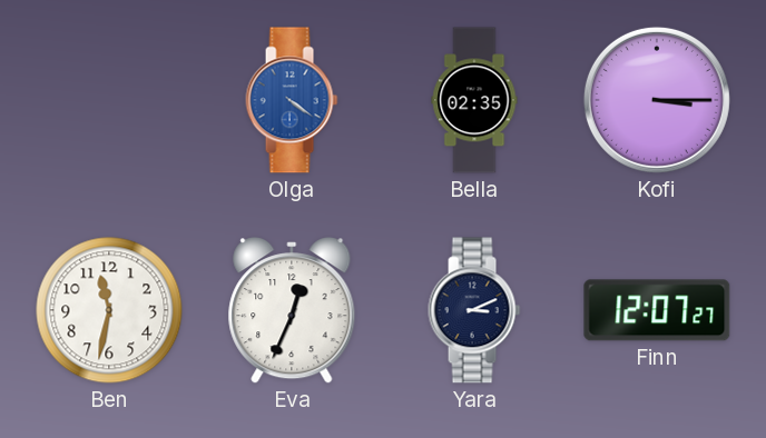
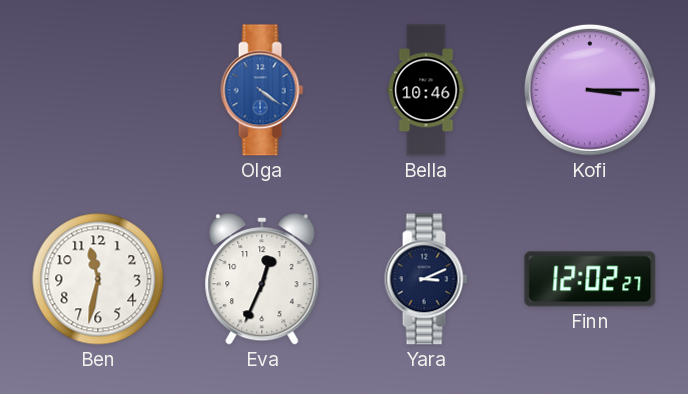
Bella: 02:35 -> 10:46
Finn: 12:07 -> 12:02
